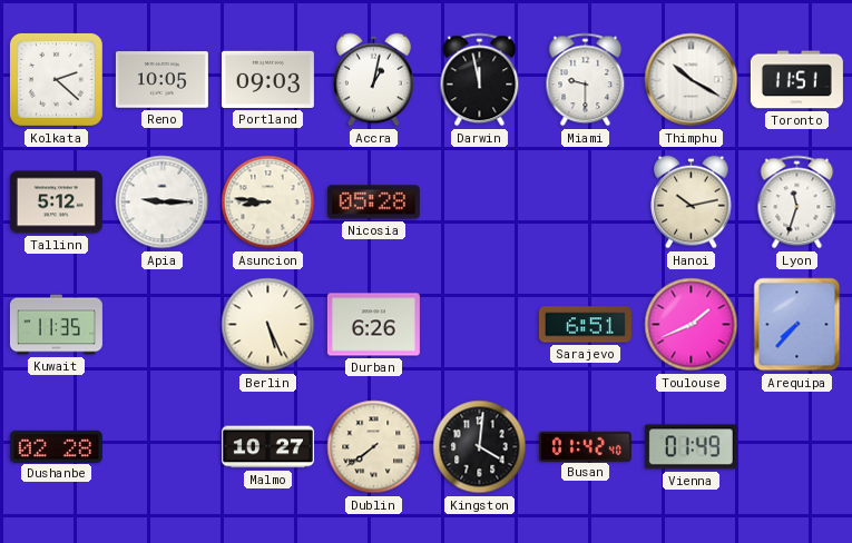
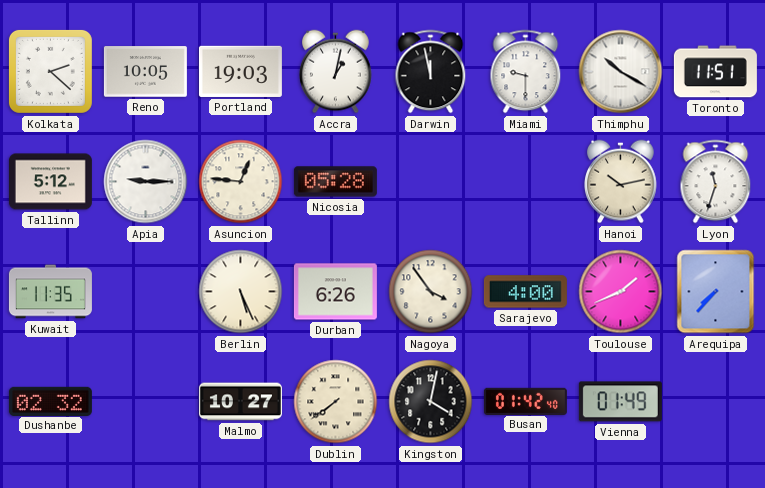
Portland: 09:03 -> 19:03
Asuncion: 8:46 -> 12:46
Nagoya: none -> 3:54
Sarajevo: 6:51 -> 4:00
Dushanbe: 02:28 -> 02:32
Kingston: 4:01 -> 4:02
